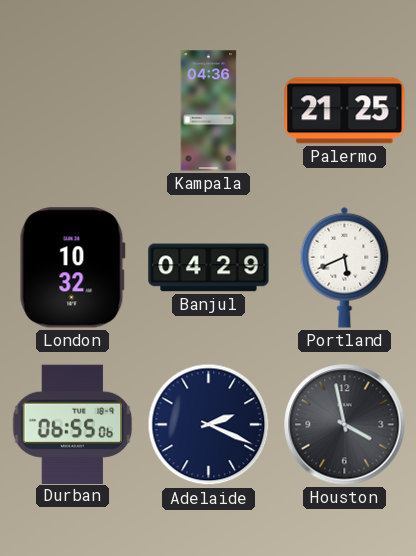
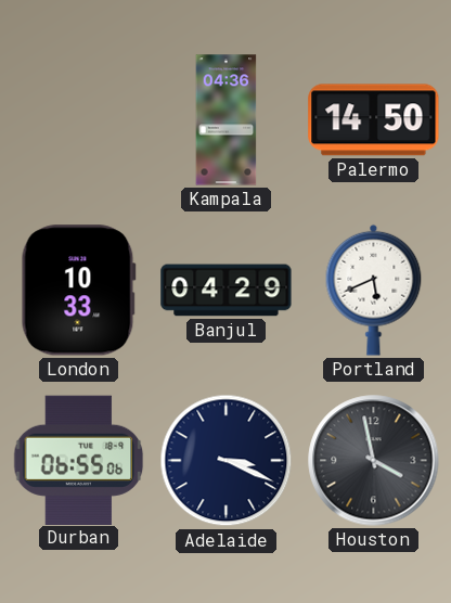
Palermo: 21:25 -> 14:50
London: 10:32 -> 10:33
Adelaide: 2:19 -> 3:19
